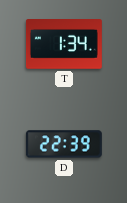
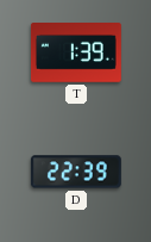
T: 1:34 -> 1:39
